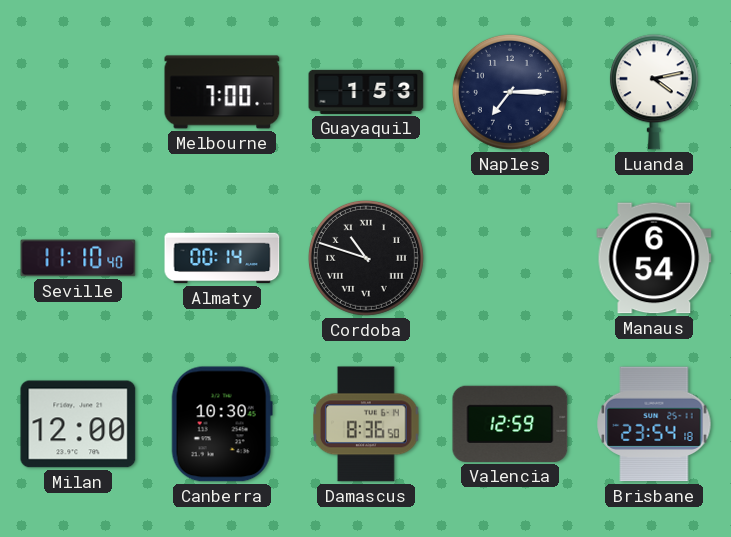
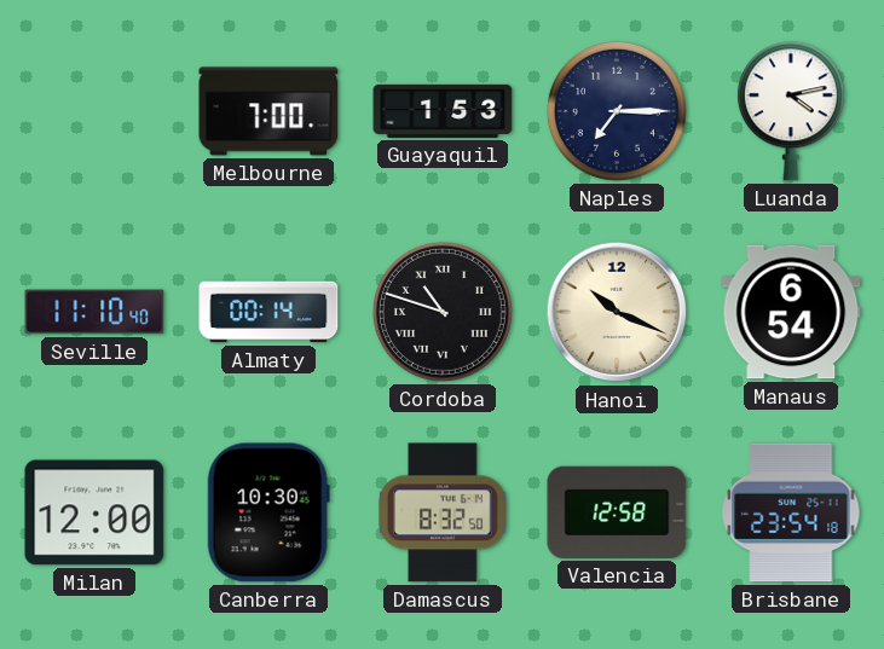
Hanoi: none -> 10:19
Damascus: 8:36 -> 8:32
Valencia: 12:59 -> 12:58
